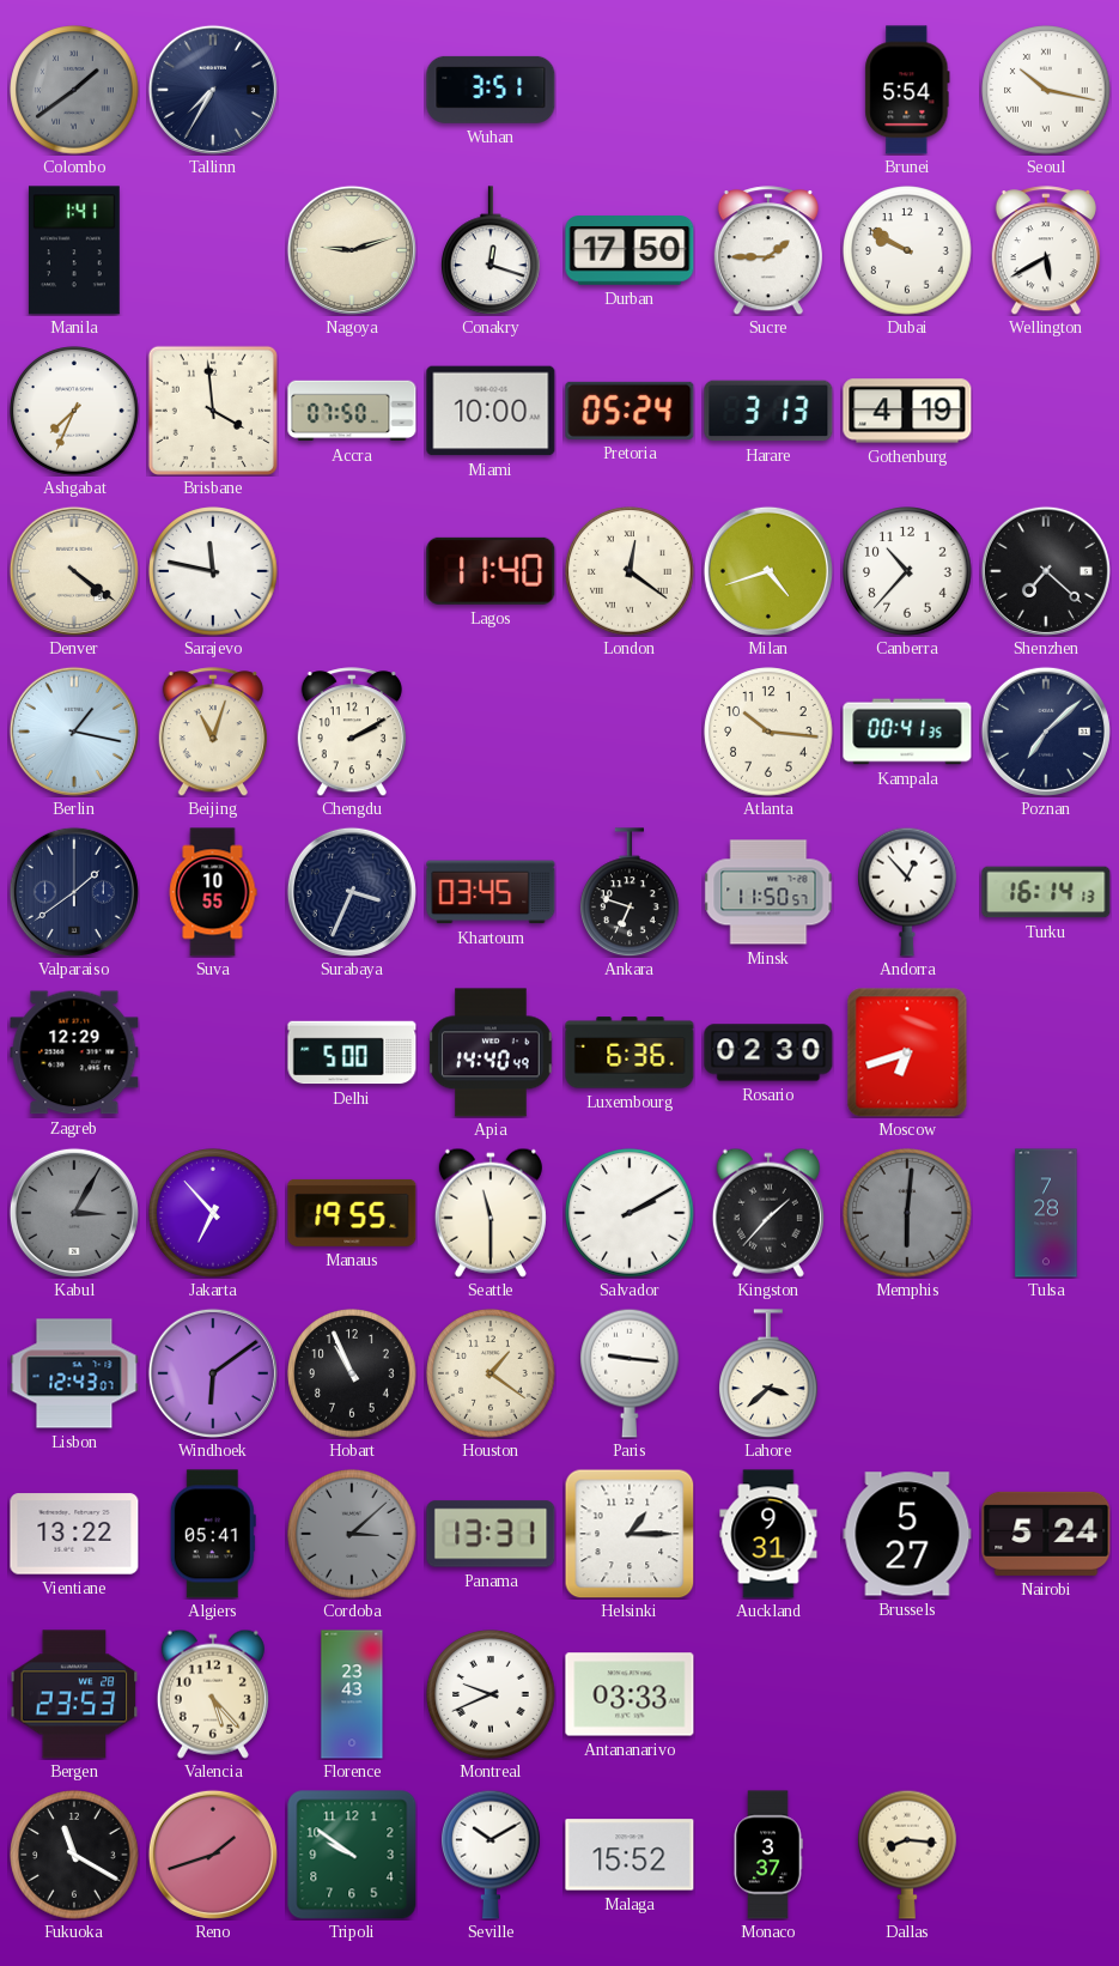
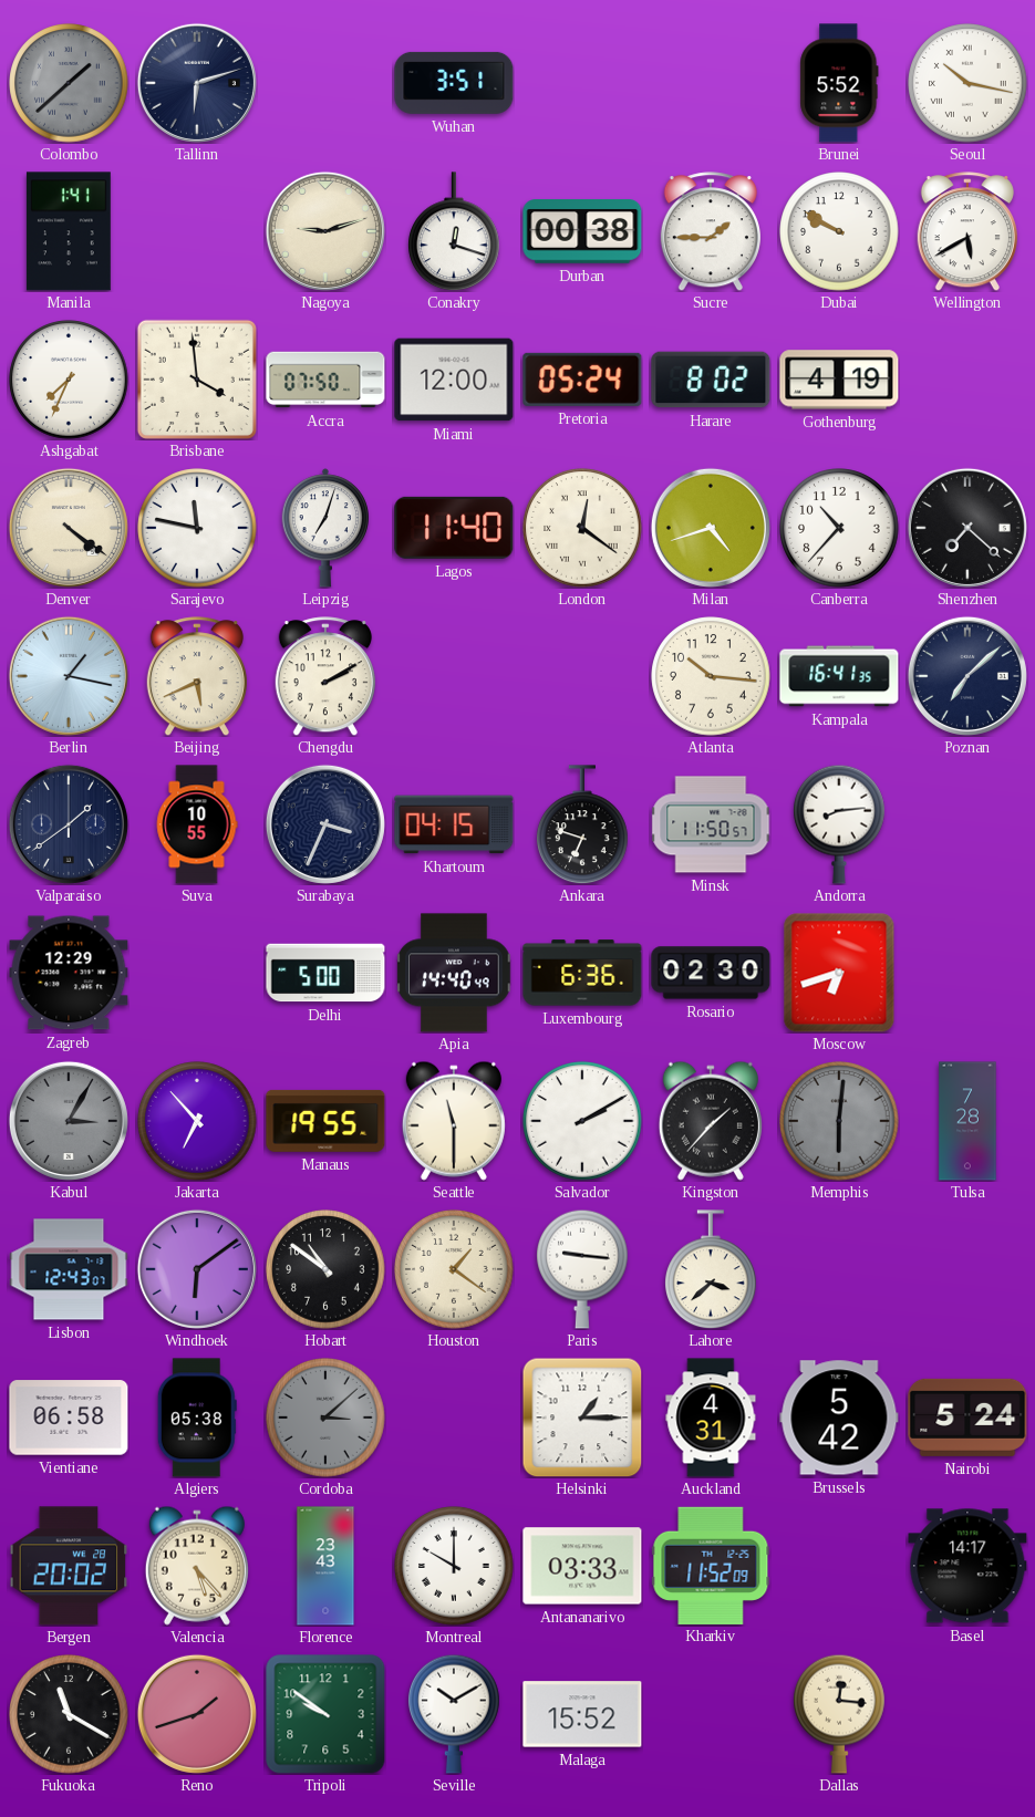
Colombo: 1:39 -> 1:38
Tallinn: 7:35 -> 6:12
Brunei: 5:54 -> 5:52
Durban: 17:50 -> 00:38
Miami: 10:00 -> 12:00
Harare: 3:13 -> 8:02
Leipzig: none -> 7:03
Beijing: 11:03 -> 5:41
Kampala: 00:41 -> 16:41
Khartoum: 03:45 -> 04:15
Andorra: 12:53 -> 8:14
Turku: 16:14 -> none
Hobart: 10:56 -> 10:51
Vientiane: 13:22 -> 06:58
Algiers: 05:41 -> 05:38
Panama: 13:31 -> none
Auckland: 9:31 -> 4:31
Brussels: 5:27 -> 5:42
Bergen: 23:53 -> 20:02
Montreal: 9:41 -> 10:00
Kharkiv: none -> 11:52
Basel: none -> 14:17
Monaco: 3:37 -> none
Dallas: 8:16 -> 12:16
